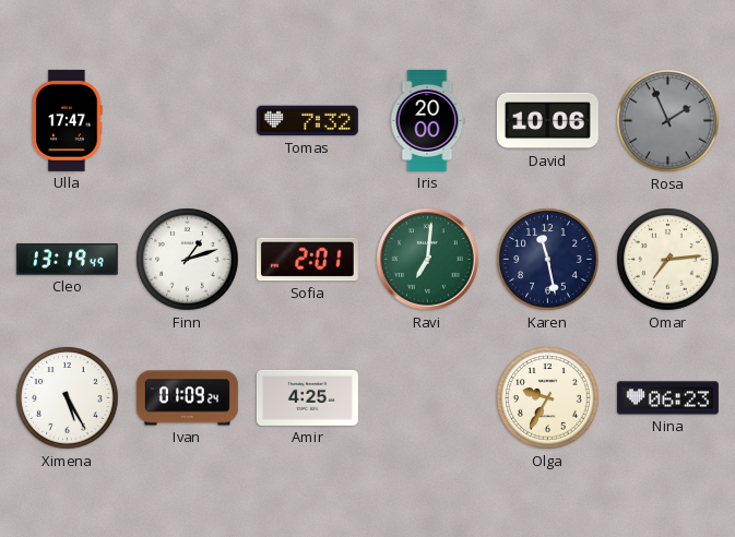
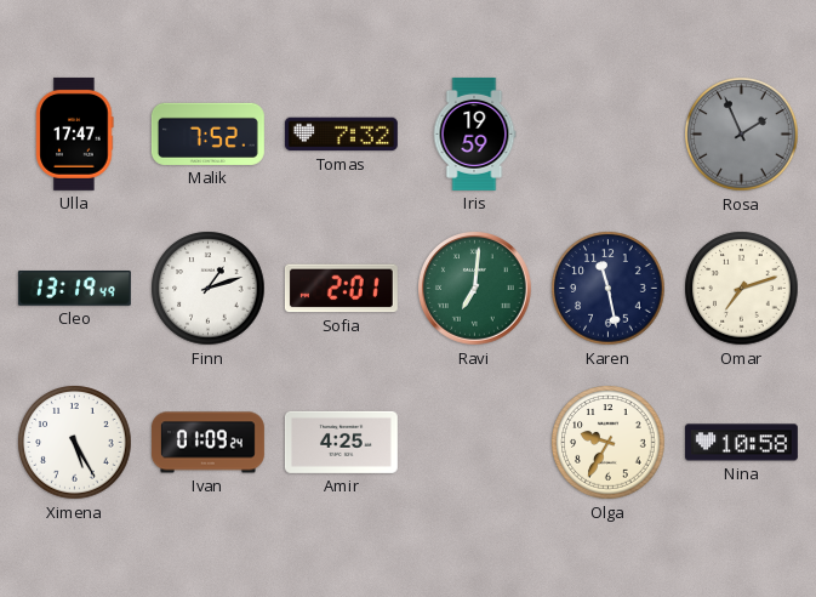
Malik: none -> 7:52
Iris: 20:00 -> 19:59
David: 10:06 -> none
Omar: 7:14 -> 7:12
Nina: 06:23 -> 10:58
